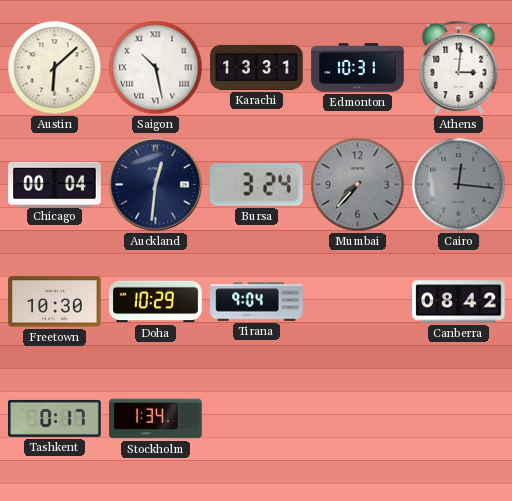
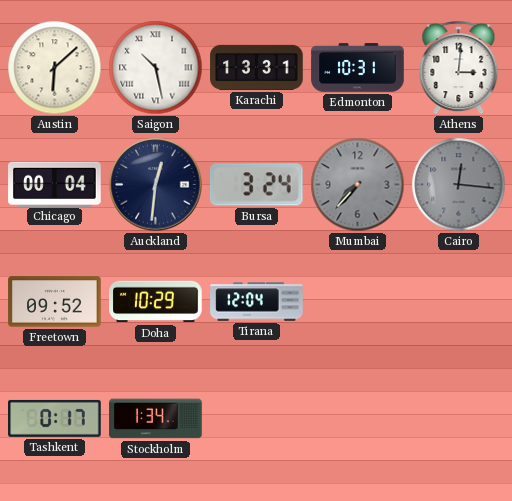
Freetown: 10:30 -> 09:52
Tirana: 9:04 -> 12:04
Canberra: 08:42 -> none
